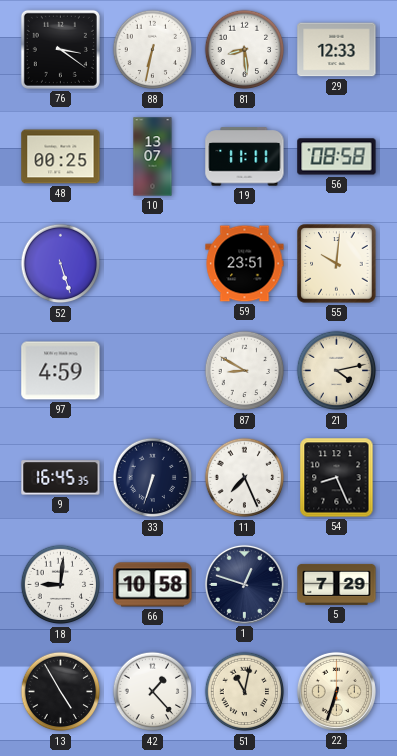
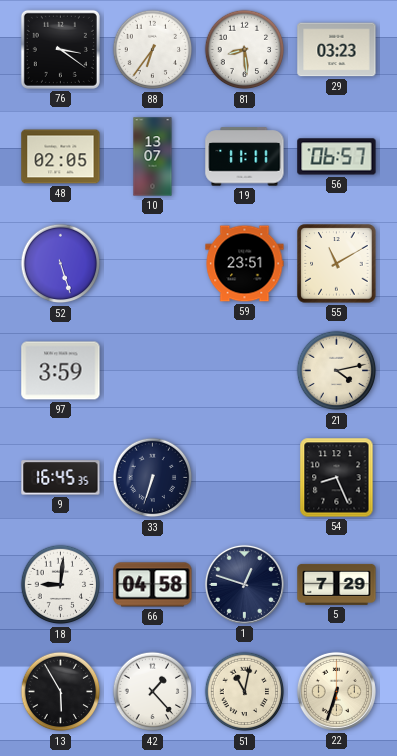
88: 6:32 -> 6:36
29: 12:33 -> 03:23
48: 00:25 -> 02:05
56: 08:58 -> 06:57
55: 10:01 -> 11:10
97: 4:59 -> 3:59
87: 8:50 -> none
11: 7:26 -> none
66: 10:58 -> 04:58
13: 4:55 -> 5:55
